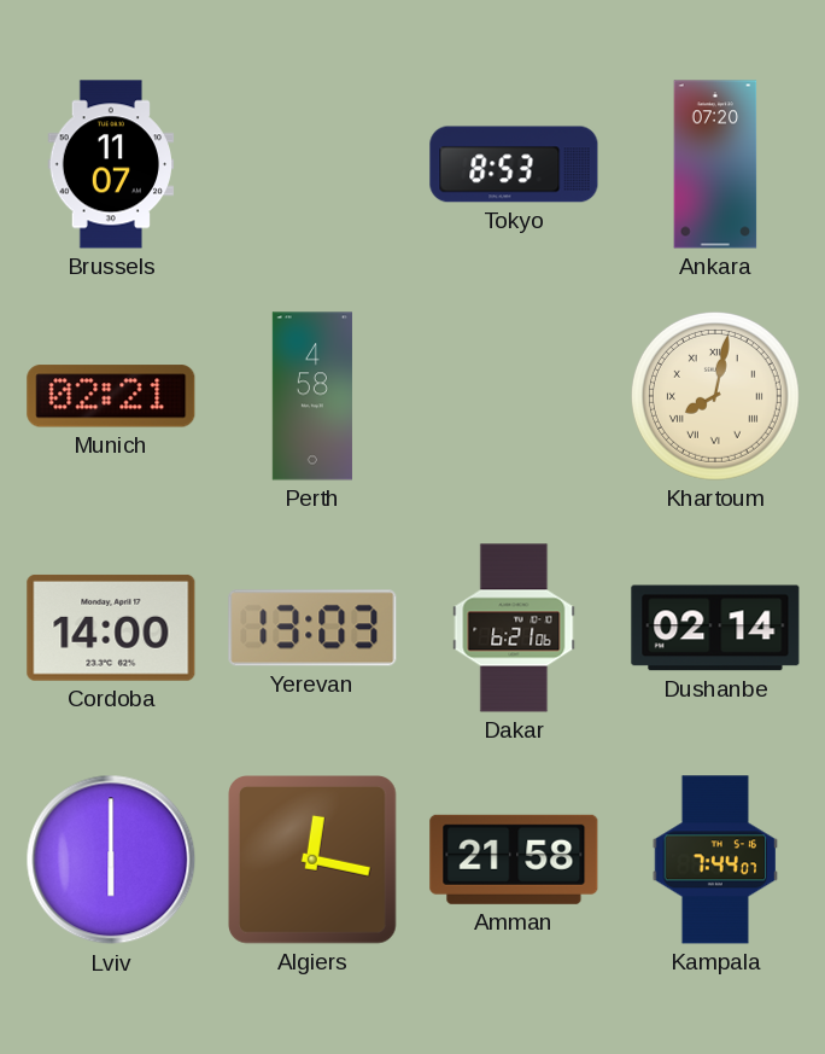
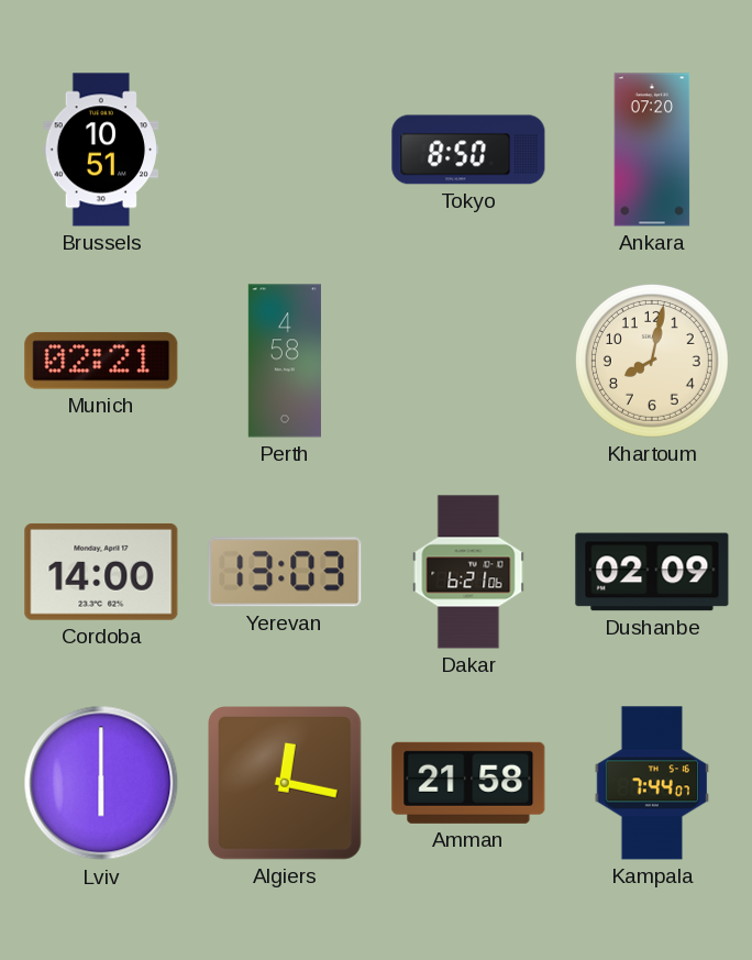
Brussels: 11:07 -> 10:51
Tokyo: 8:53 -> 8:50
Khartoum numerals: Roman -> Arabic
Dushanbe: 02:14 -> 02:09
